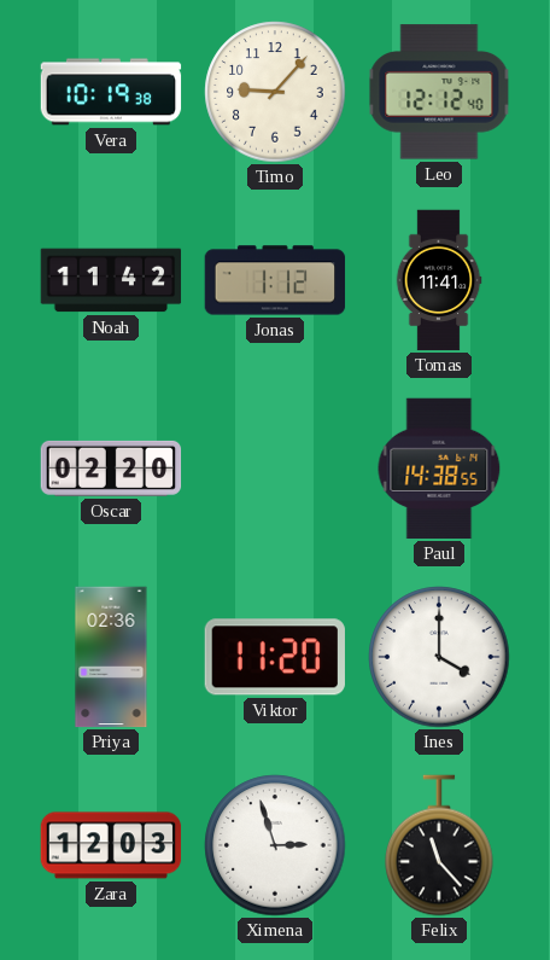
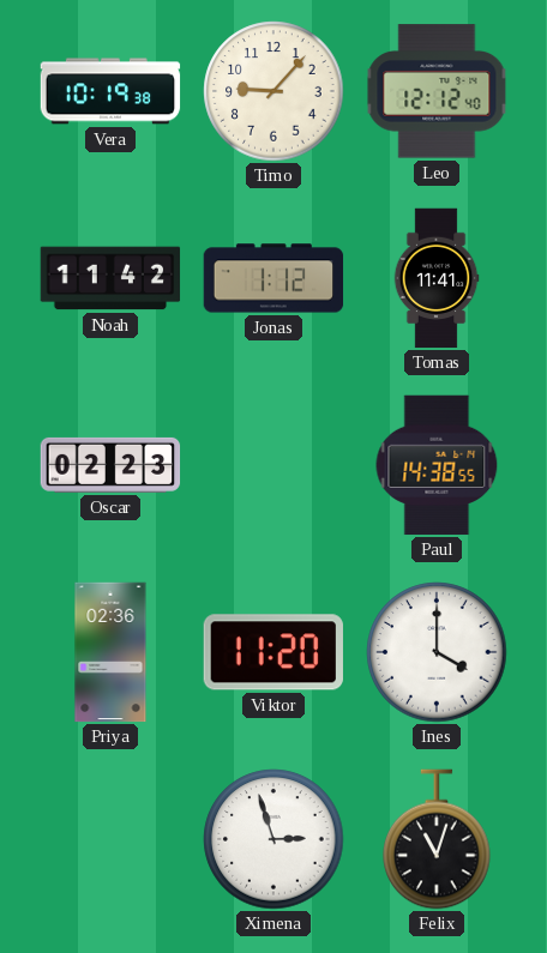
Oscar: 02:20 -> 02:23
Zara: 12:03 -> none
Felix: 11:23 -> 11:03
